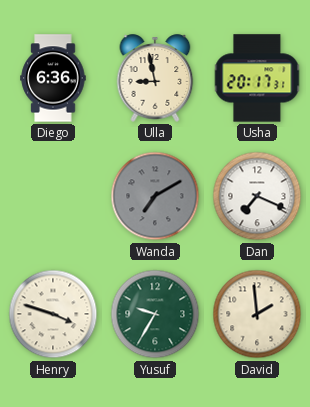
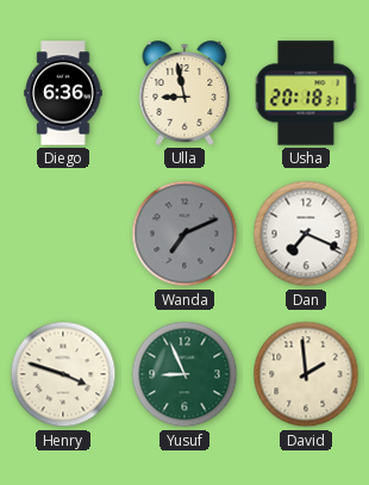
Usha: 20:17 -> 20:18
Wanda: 7:10 -> 7:11
Yusuf: 9:35 -> 8:56
